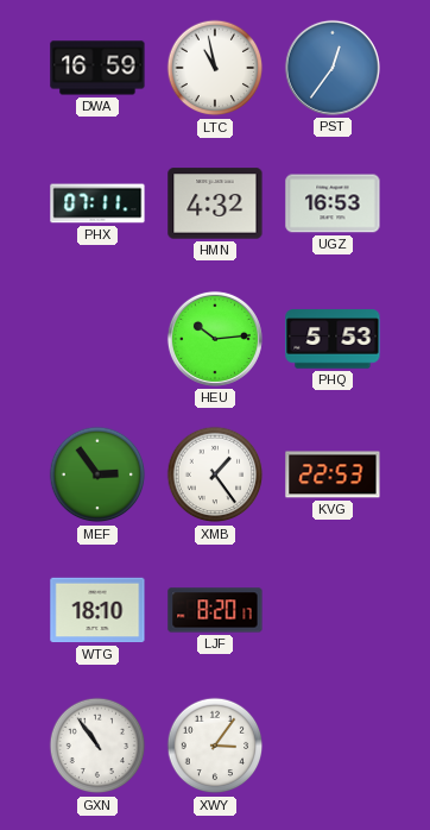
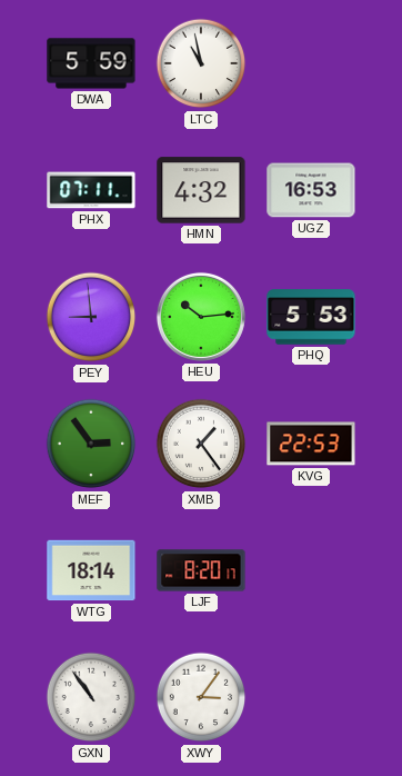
DWA: 16:59 -> 5:59
PST: 12:36 -> none
PEY: none -> 8:59
WTG: 18:10 -> 18:14
